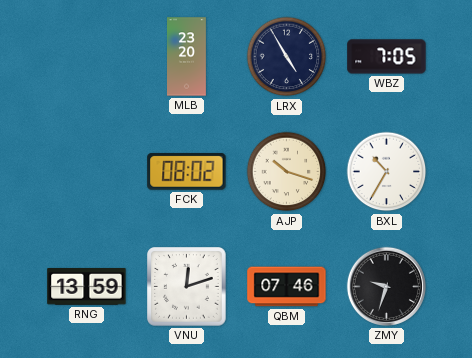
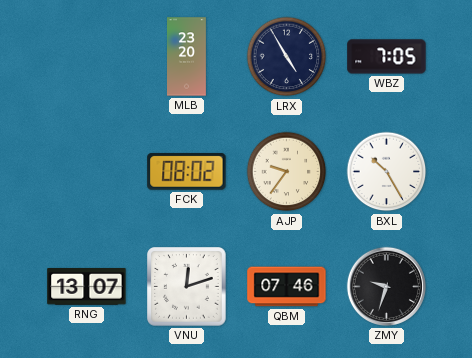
AJP: 10:18 -> 9:36
BXL: 10:35 -> 10:25
RNG: 13:59 -> 13:07
